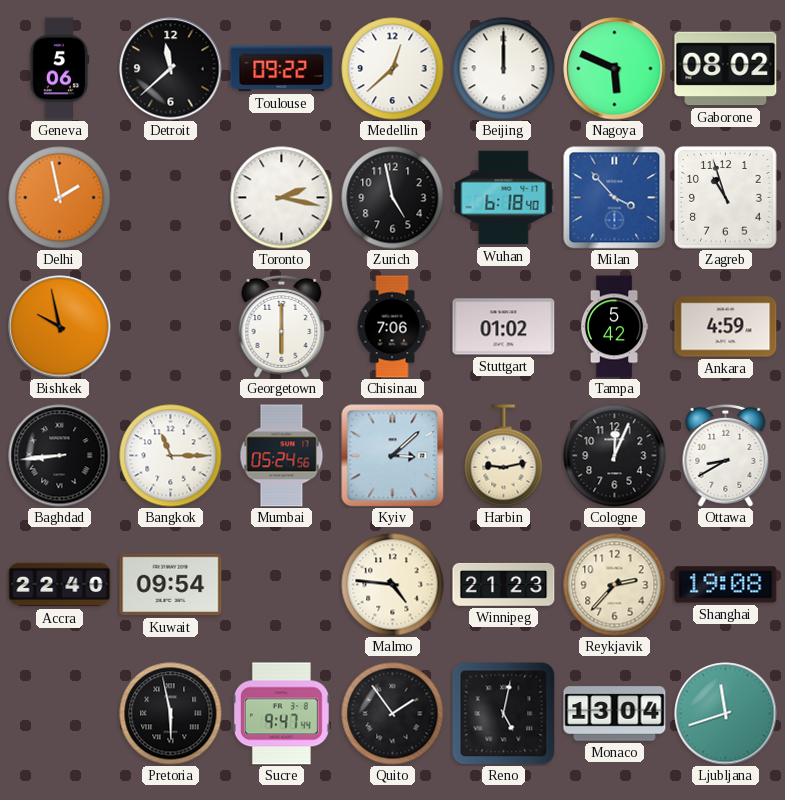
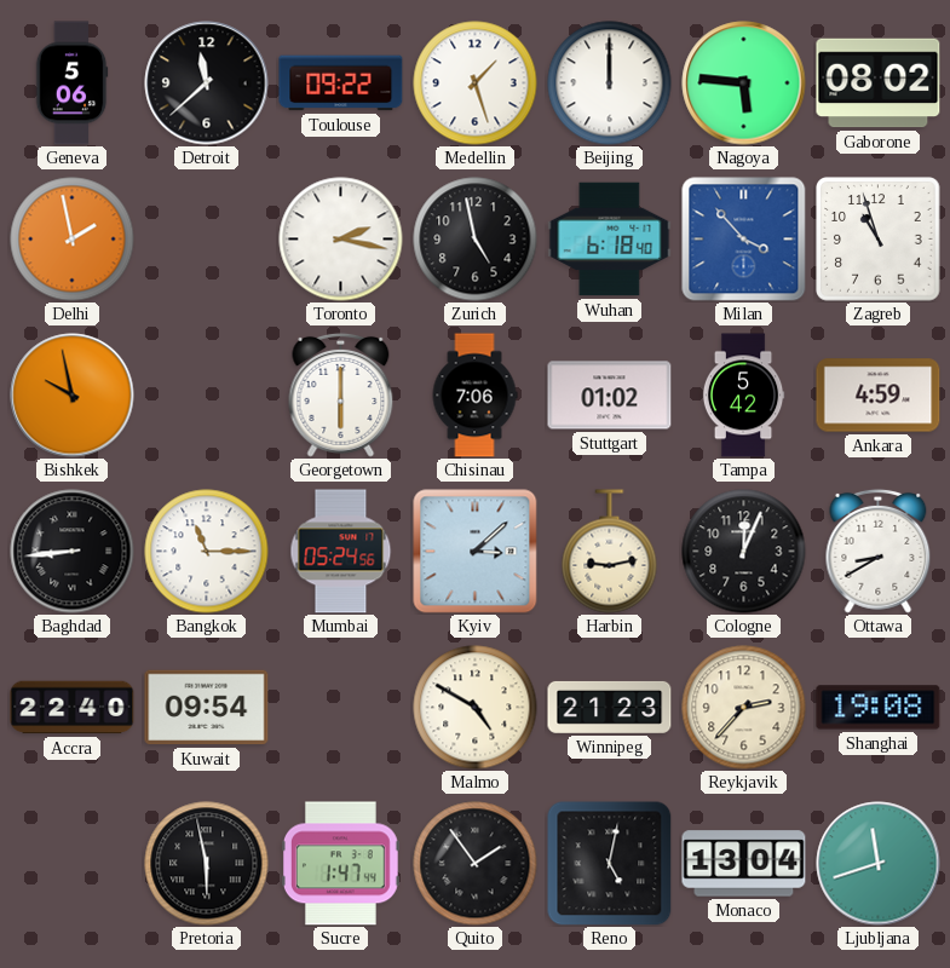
Medellin: 12:38 -> 1:27
Nagoya: 5:49 -> 5:46
Malmo: 4:46 -> 4:50
Sucre: 9:47 -> 1:47
